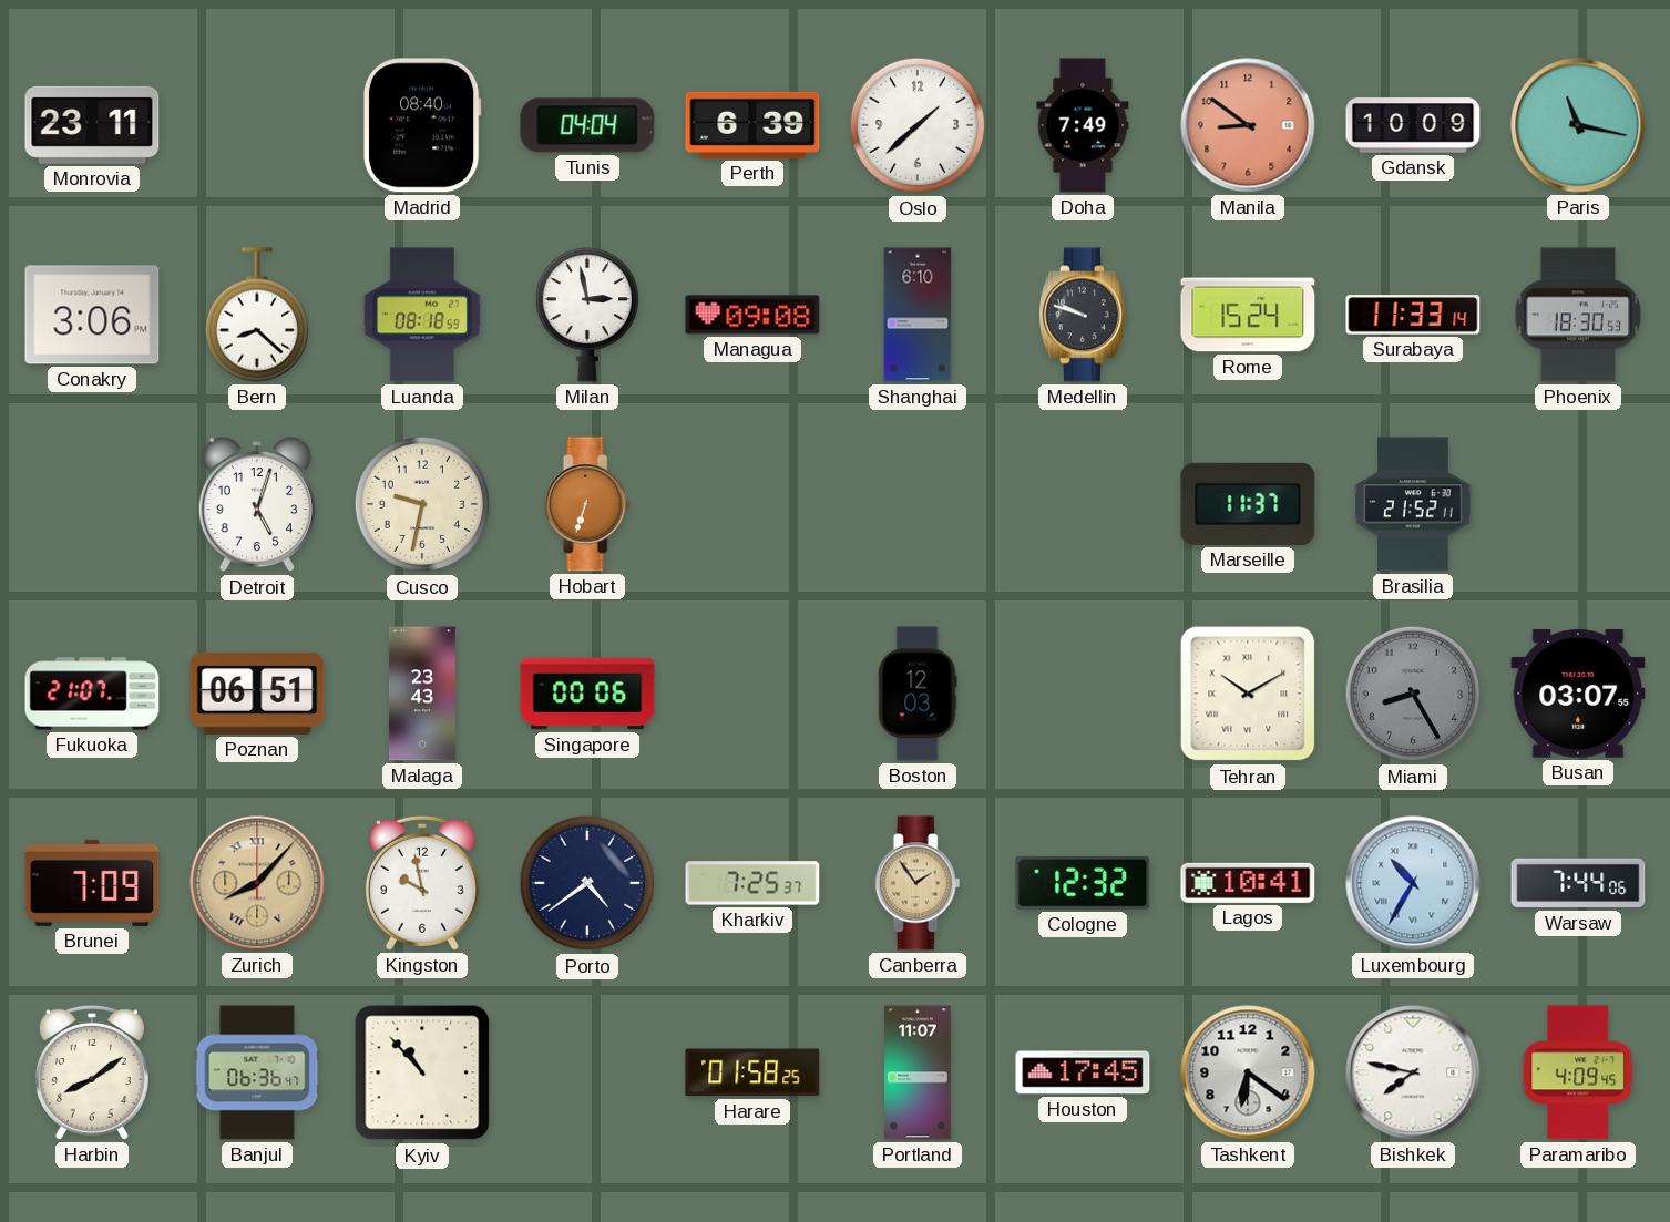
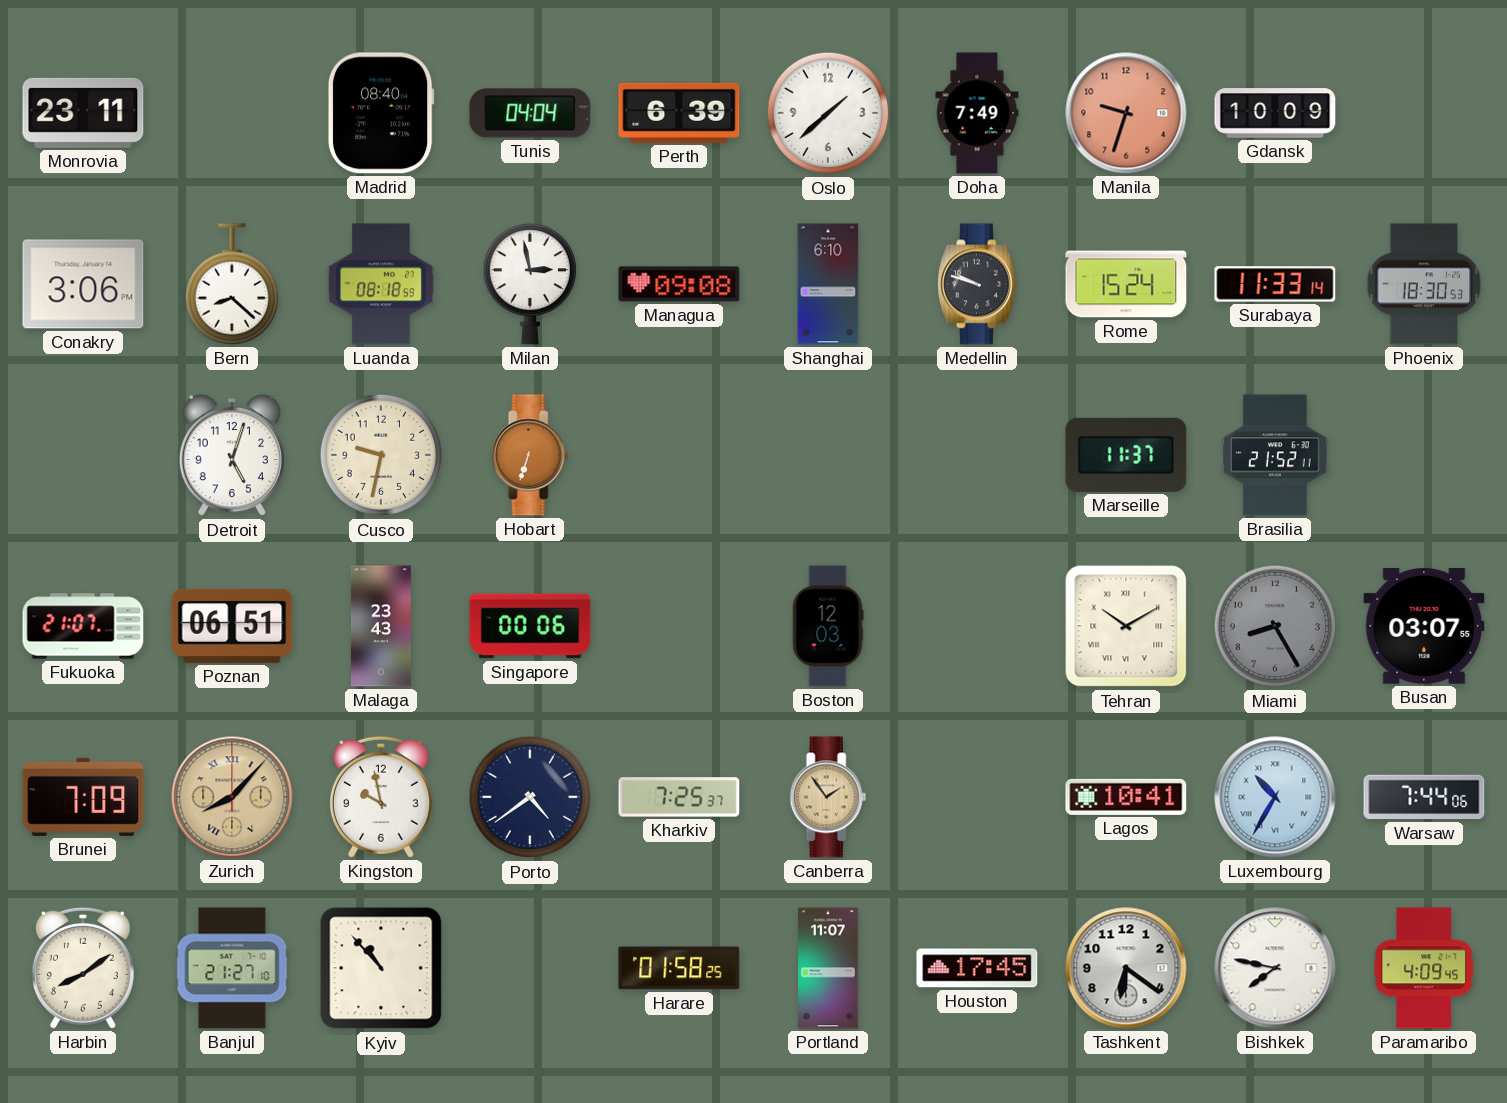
Manila: 8:51 -> 9:33
Paris: 11:17 -> none
Cologne: 12:32 -> none
Banjul: 06:36 -> 21:27
